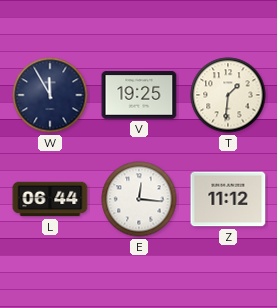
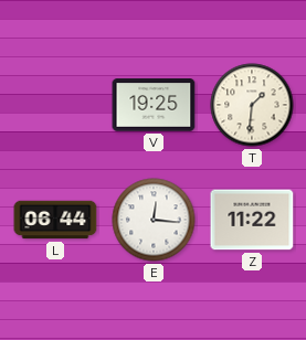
W: 11:55 -> none
Z: 11:12 -> 11:22
